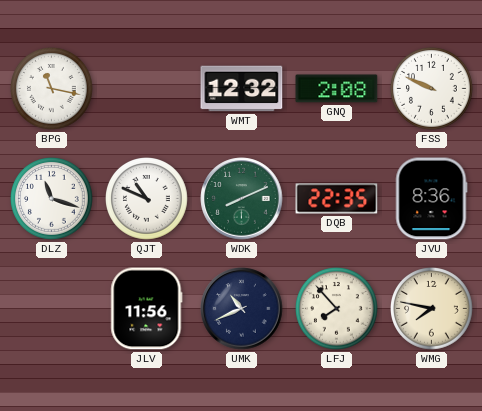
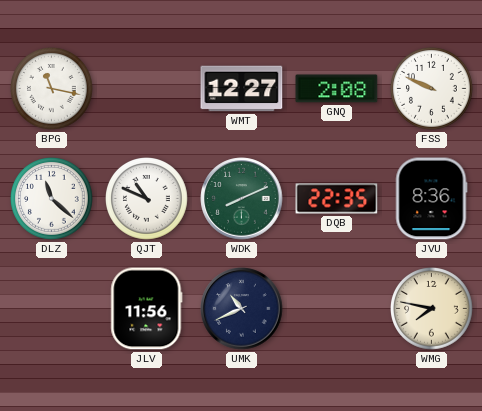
WMT: 12:32 -> 12:27
DLZ: 11:18 -> 11:22
LFJ: 7:53 -> none
